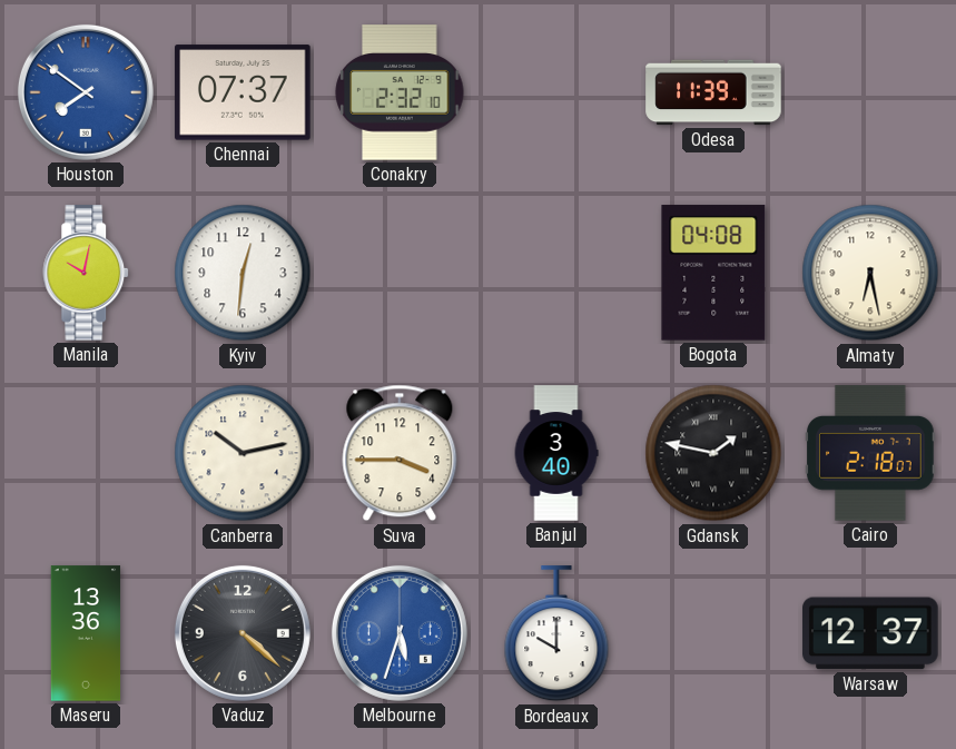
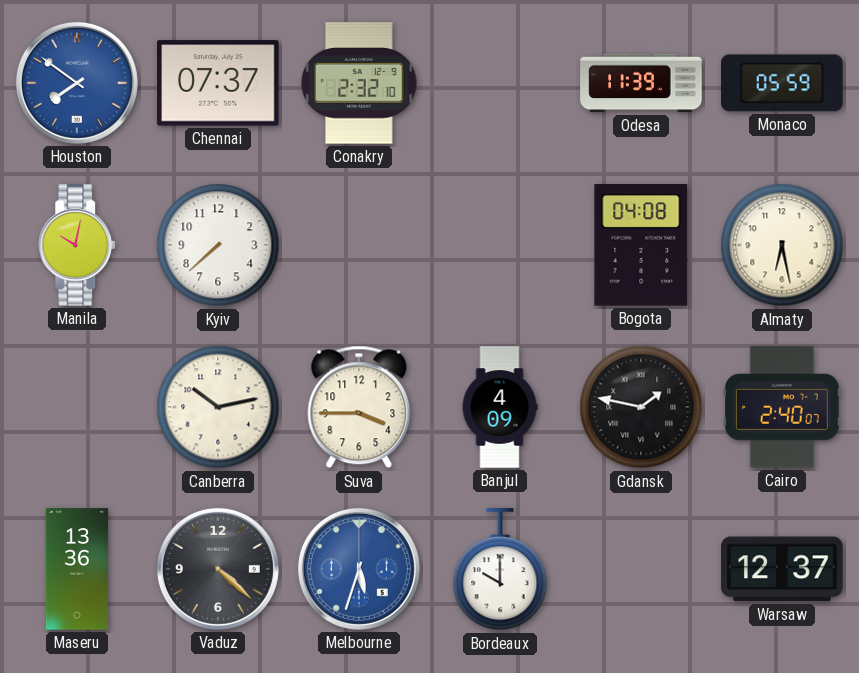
Monaco: none -> 05:59
Kyiv: 12:31 -> 7:38
Banjul: 3:40 -> 4:09
Cairo: 2:18 -> 2:40
